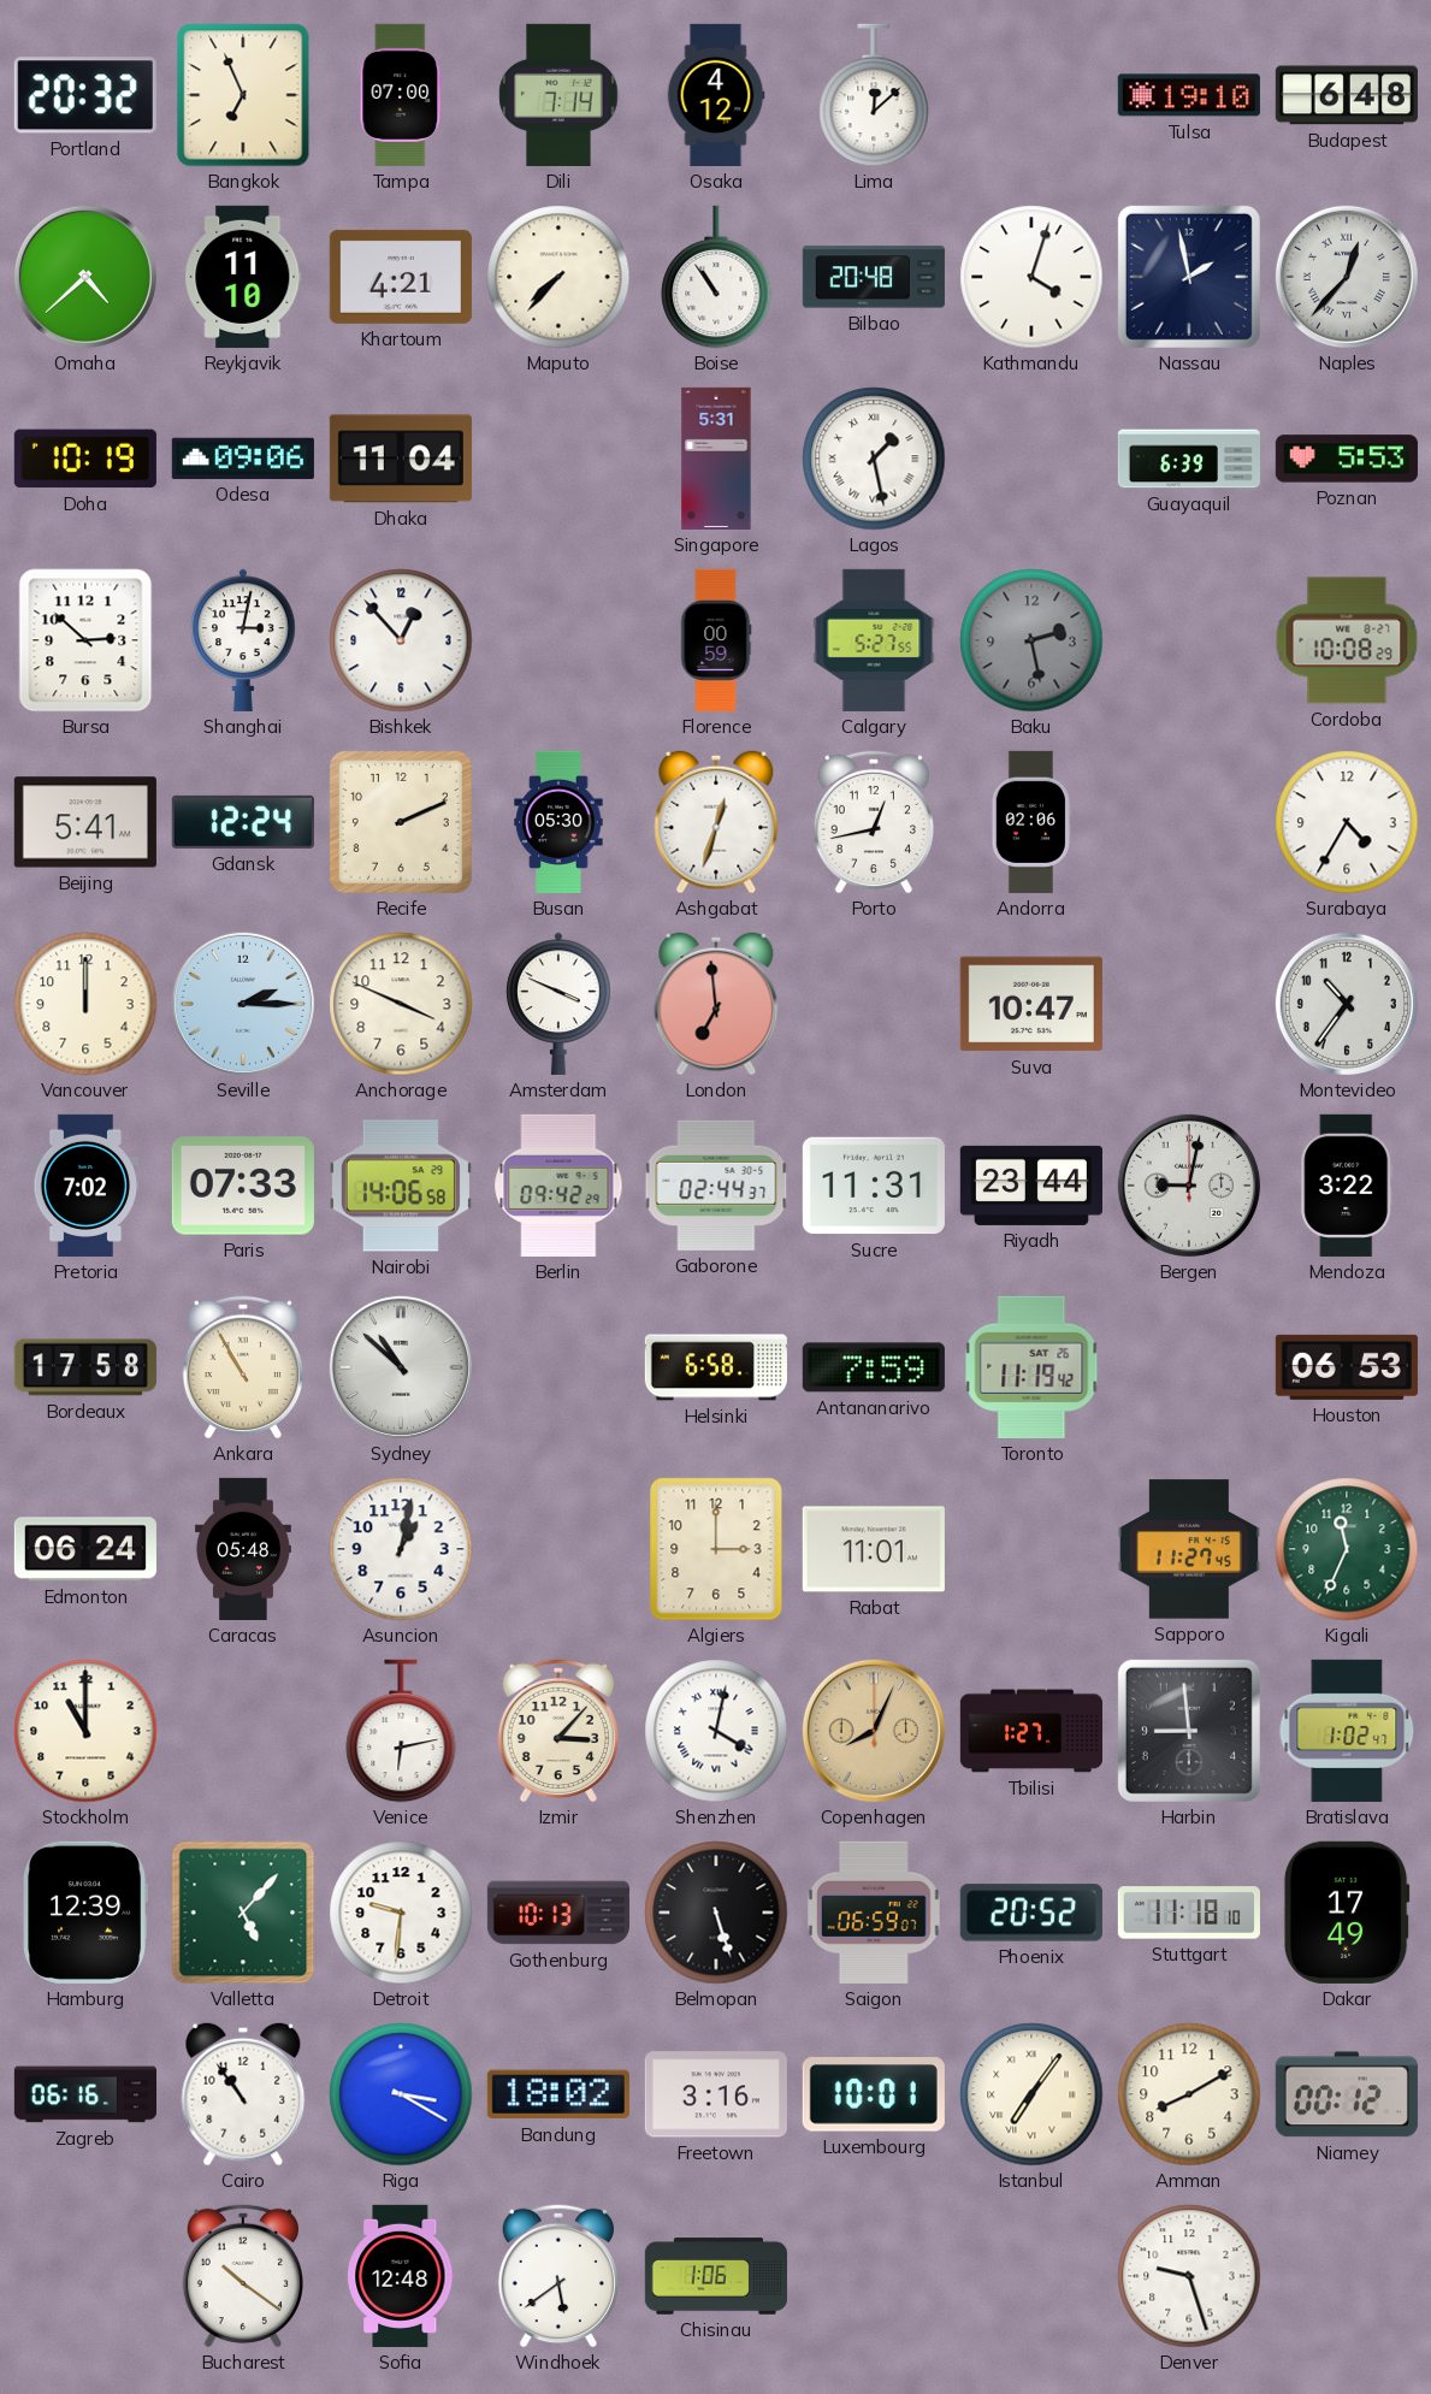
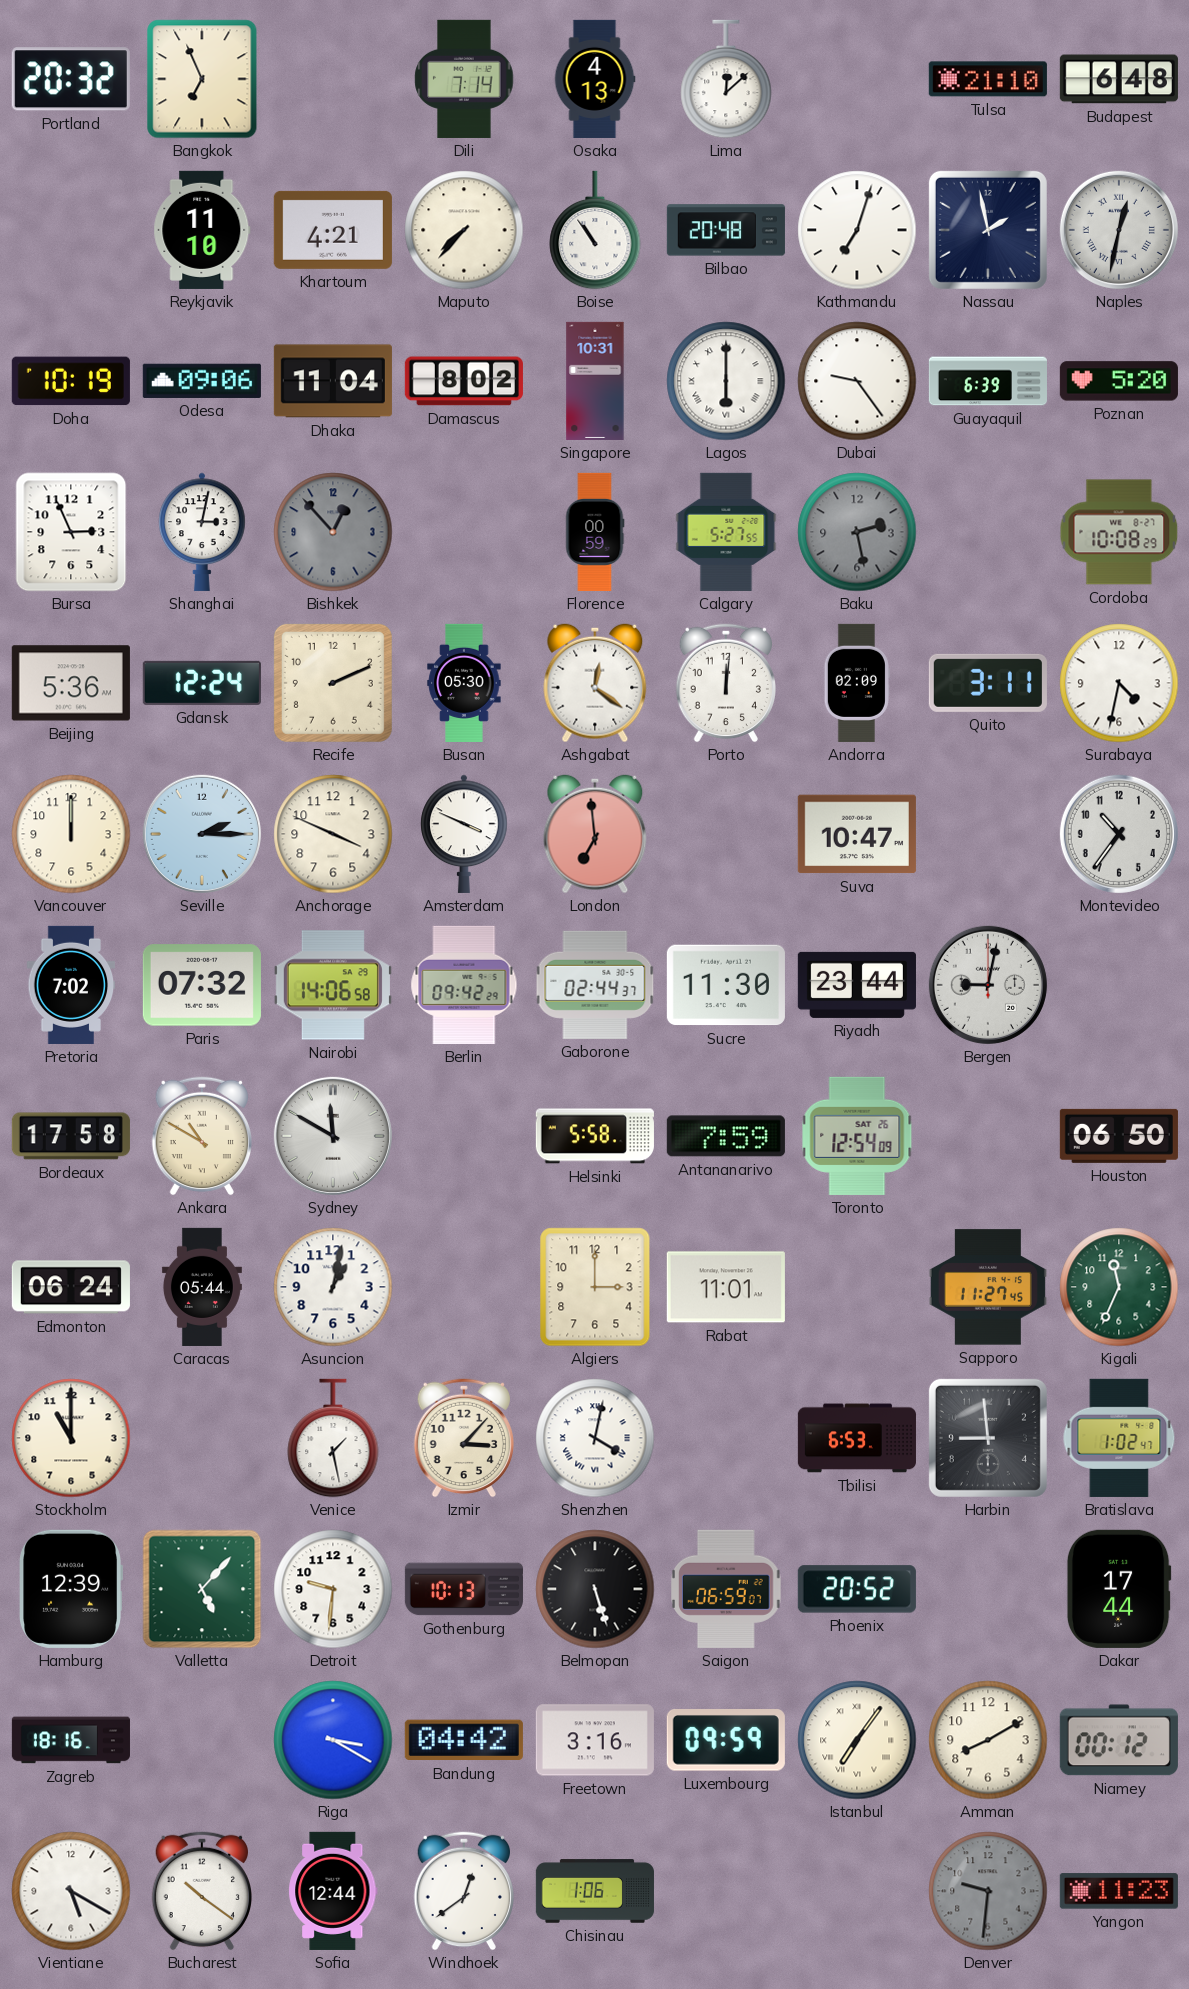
Tampa: 07:00 -> none
Osaka: 4:12 -> 4:13
Tulsa: 19:10 -> 21:10
Omaha: 4:38 -> none
Kathmandu: 4:03 -> 7:03
Naples: 12:37 -> 12:32
Damascus: none -> 8:02
Singapore: 5:31 -> 10:31
Lagos: 1:28 -> 6:00
Dubai: none -> 9:24
Poznan: 5:53 -> 5:20
Bursa: 2:52 -> 2:56
Bishkek dial: white -> grey
Beijing: 5:41 -> 5:36
Ashgabat: 12:33 -> 12:21
Porto: 12:43 -> 12:01
Andorra: 02:06 -> 02:09
Quito: none -> 3:11
Surabaya: 4:35 -> 4:32
Paris: 07:33 -> 07:32
Sucre: 11:31 -> 11:30
Mendoza: 3:22 -> none
Ankara: 10:55 -> 10:50
Sydney: 10:52 -> 11:50
Helsinki: 6:58 -> 5:58
Toronto: 11:19 -> 12:54
Houston: 06:53 -> 06:50
Caracas: 05:48 -> 05:44
Venice: 6:13 -> 1:28
Copenhagen: 8:04 -> none
Tbilisi: 1:27 -> 6:53
Stuttgart: 11:18 -> none
Dakar: 17:49 -> 17:44
Zagreb: 06:16 -> 18:16
Cairo: 10:54 -> none
Bandung: 18:02 -> 04:42
Luxembourg: 10:01 -> 09:59
Vientiane: none -> 5:20
Sofia: 12:48 -> 12:44
Windhoek: 5:39 -> 12:39
Denver: 9:27 -> 9:31
Denver dial: white -> grey
Yangon: none -> 11:23
